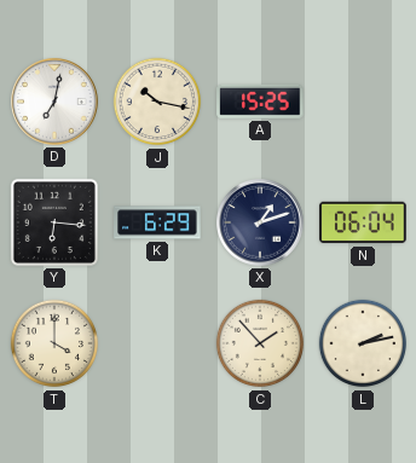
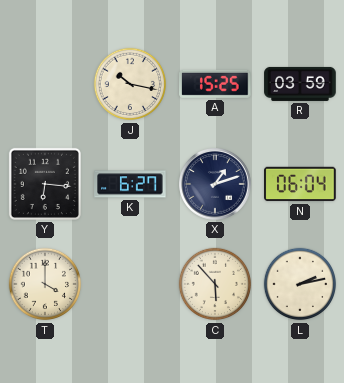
D: 7:02 -> none
R: none -> 03:59
K: 6:29 -> 6:27
C: 1:53 -> 5:53
